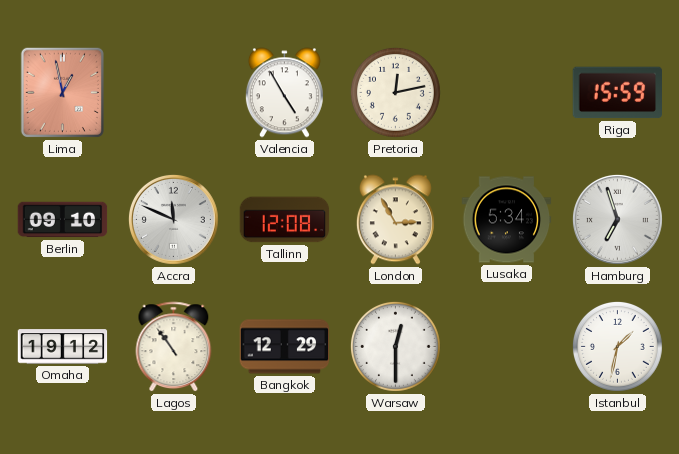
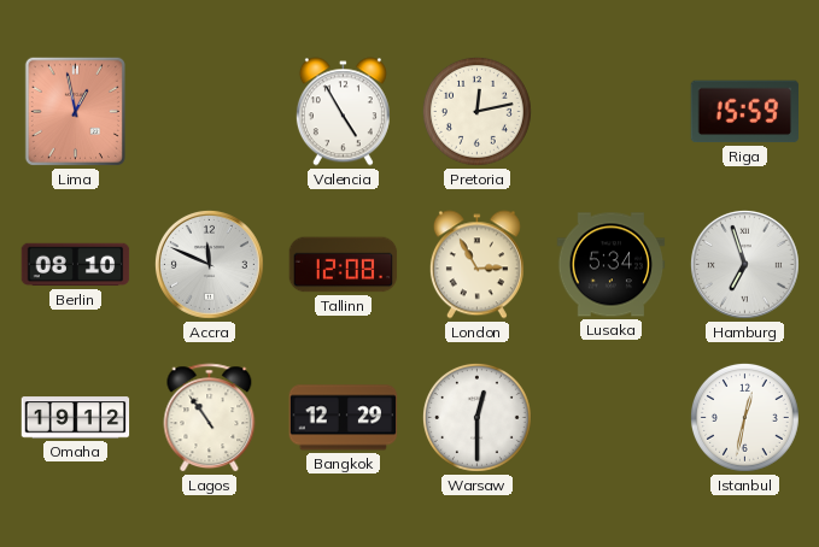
Berlin: 09:10 -> 08:10
Istanbul: 1:32 -> 12:32
